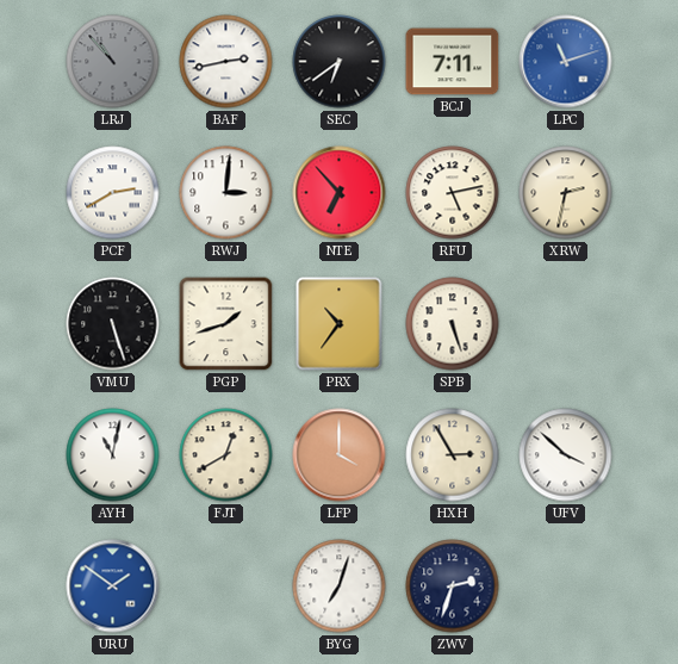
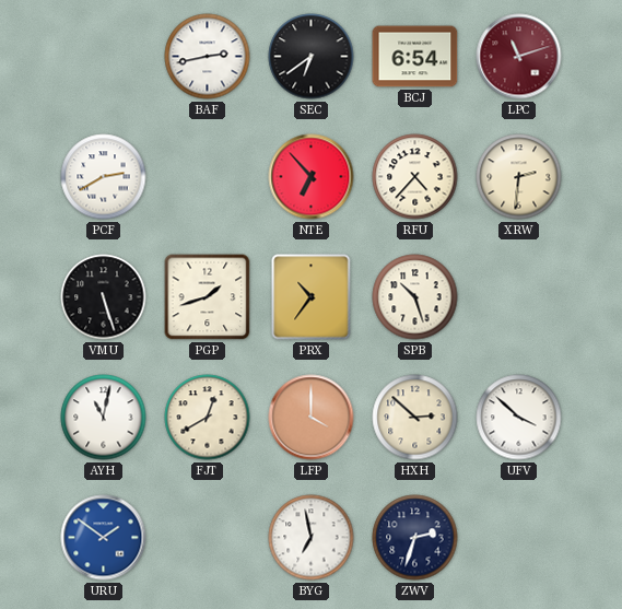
LRJ: 10:53 -> none
BCJ: 7:11 -> 6:54
LPC dial: blue -> burgundy
RWJ: 3:01 -> none
RFU: 5:13 -> 4:37
XRW: 2:32 -> 2:31
SPB: 5:27 -> 10:27
HXH: 2:55 -> 2:52
BYG: 7:03 -> 6:58
